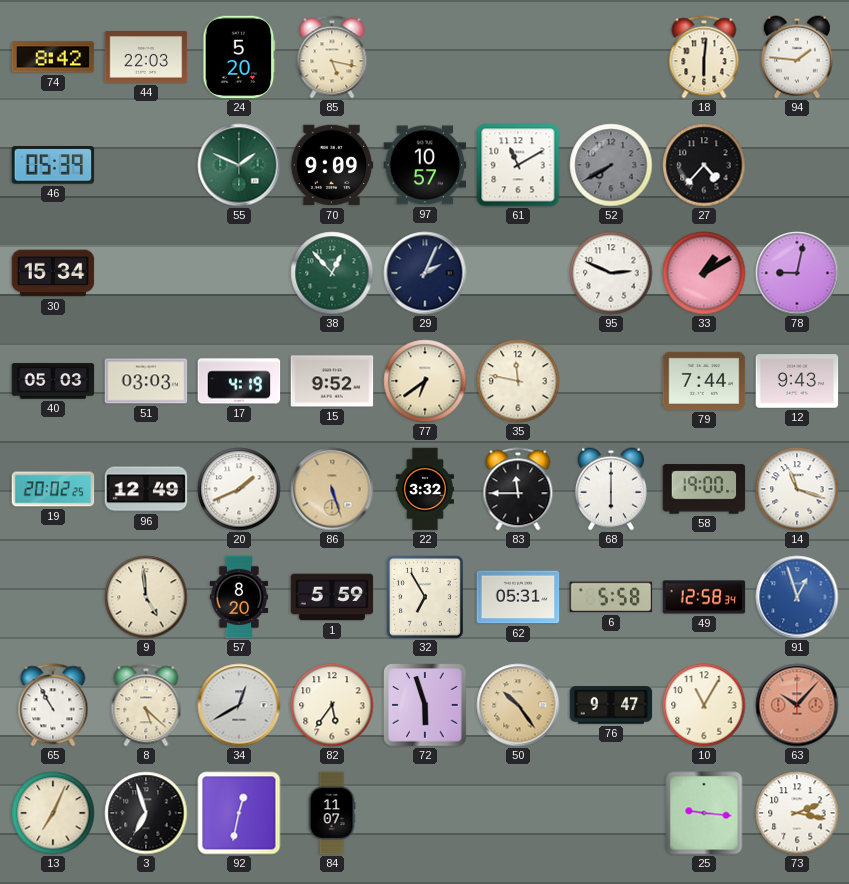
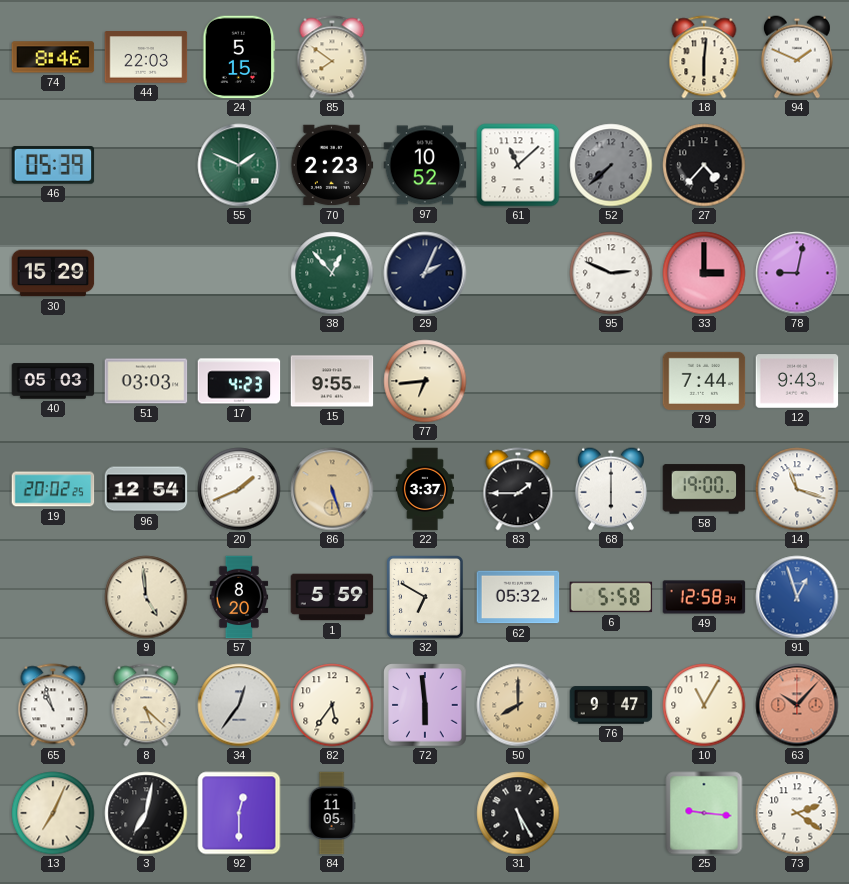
74: 8:42 -> 8:46
24: 5:20 -> 5:15
85: 5:17 -> 7:51
94: 1:46 -> 1:49
70: 9:09 -> 2:23
97: 10:57 -> 10:52
61: 11:10 -> 11:08
52: 7:40 -> 7:38
30: 15:34 -> 15:29
33: 1:10 -> 3:00
17: 4:19 -> 4:23
15: 9:52 -> 9:55
77: 6:39 -> 6:44
35: 11:47 -> none
96: 12:49 -> 12:54
22: 3:32 -> 3:37
83: 11:45 -> 1:45
32: 6:55 -> 6:50
62: 05:31 -> 05:32
65: 10:55 -> 10:57
34: 12:40 -> 12:36
72: 5:57 -> 5:59
50: 10:24 -> 8:00
3: 6:57 -> 7:02
92: 12:32 -> 12:30
84: 11:07 -> 11:05
31: none -> 5:25
73: 2:17 -> 2:21
